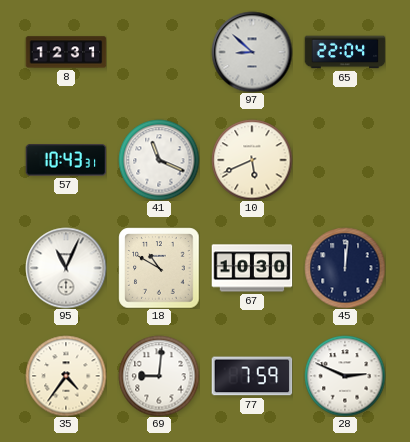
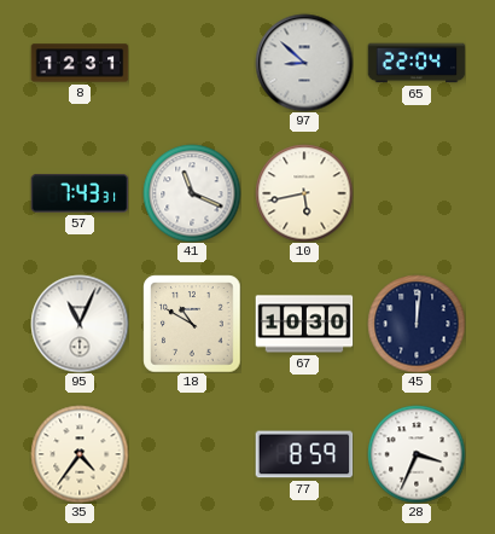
57: 10:43 -> 7:43
10: 5:41 -> 5:43
69: 9:01 -> none
77: 7:59 -> 8:59
28: 2:49 -> 3:34
